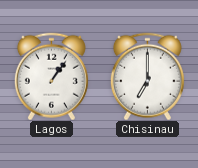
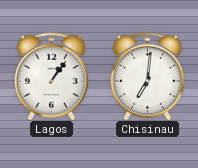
Chisinau: 7:00 -> 7:01
